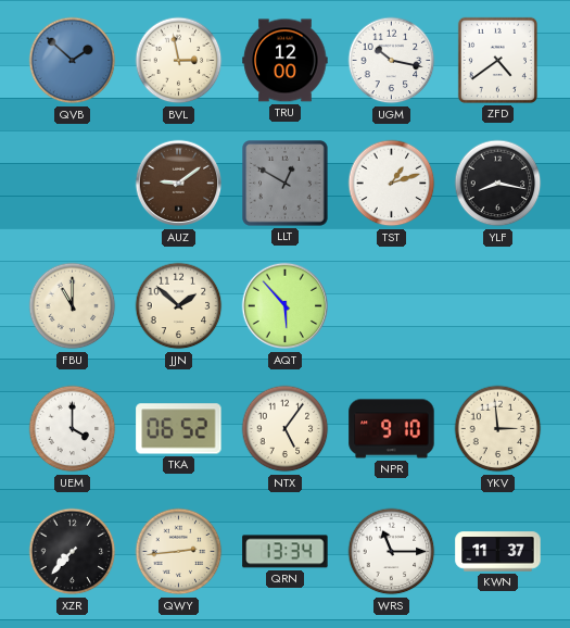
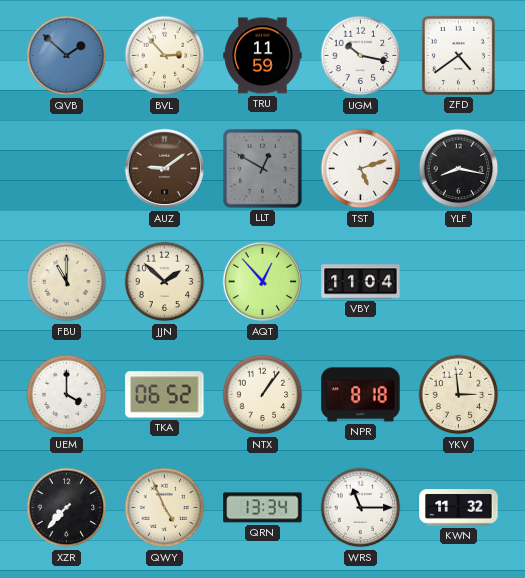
BVL: 2:58 -> 2:53
TRU: 12:00 -> 11:59
TST: 1:12 -> 5:12
AQT: 5:53 -> 12:53
VBY: none -> 11:04
NTX: 5:06 -> 1:06
NPR: 9:10 -> 8:18
QWY: 2:44 -> 4:56
KWN: 11:37 -> 11:32
